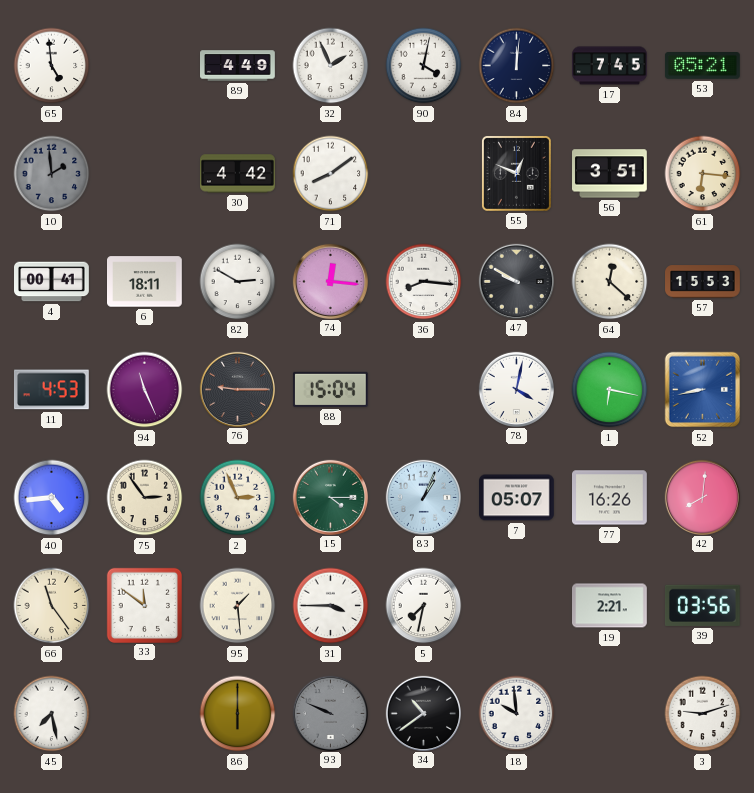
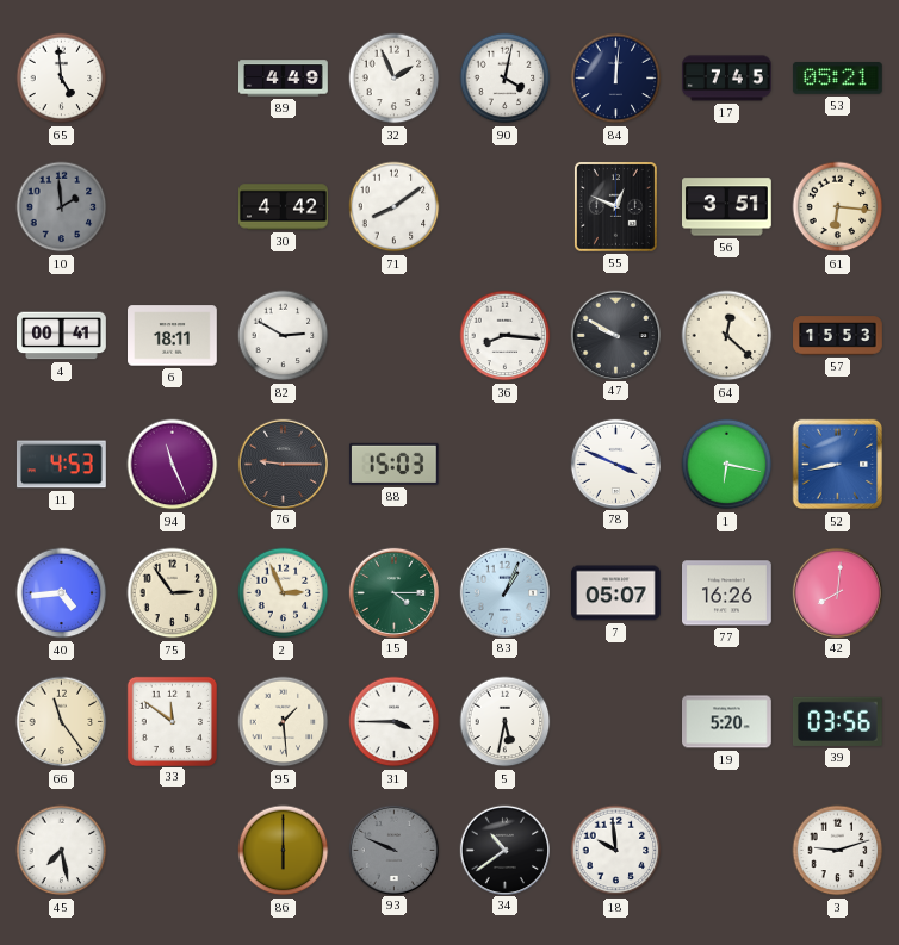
74: 12:16 -> none
88: 15:04 -> 15:03
78: 4:02 -> 3:49
5: 7:32 -> 5:32
19: 2:21 -> 5:20
